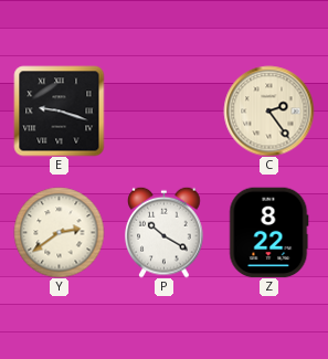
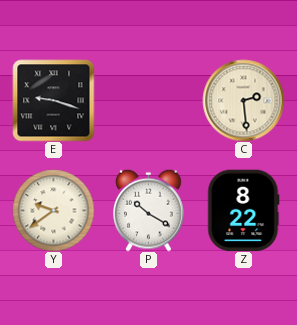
C: 2:24 -> 2:29
Y: 2:39 -> 9:39
